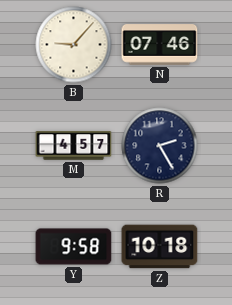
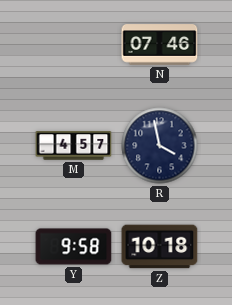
B: 9:07 -> none
R: 2:25 -> 3:58
